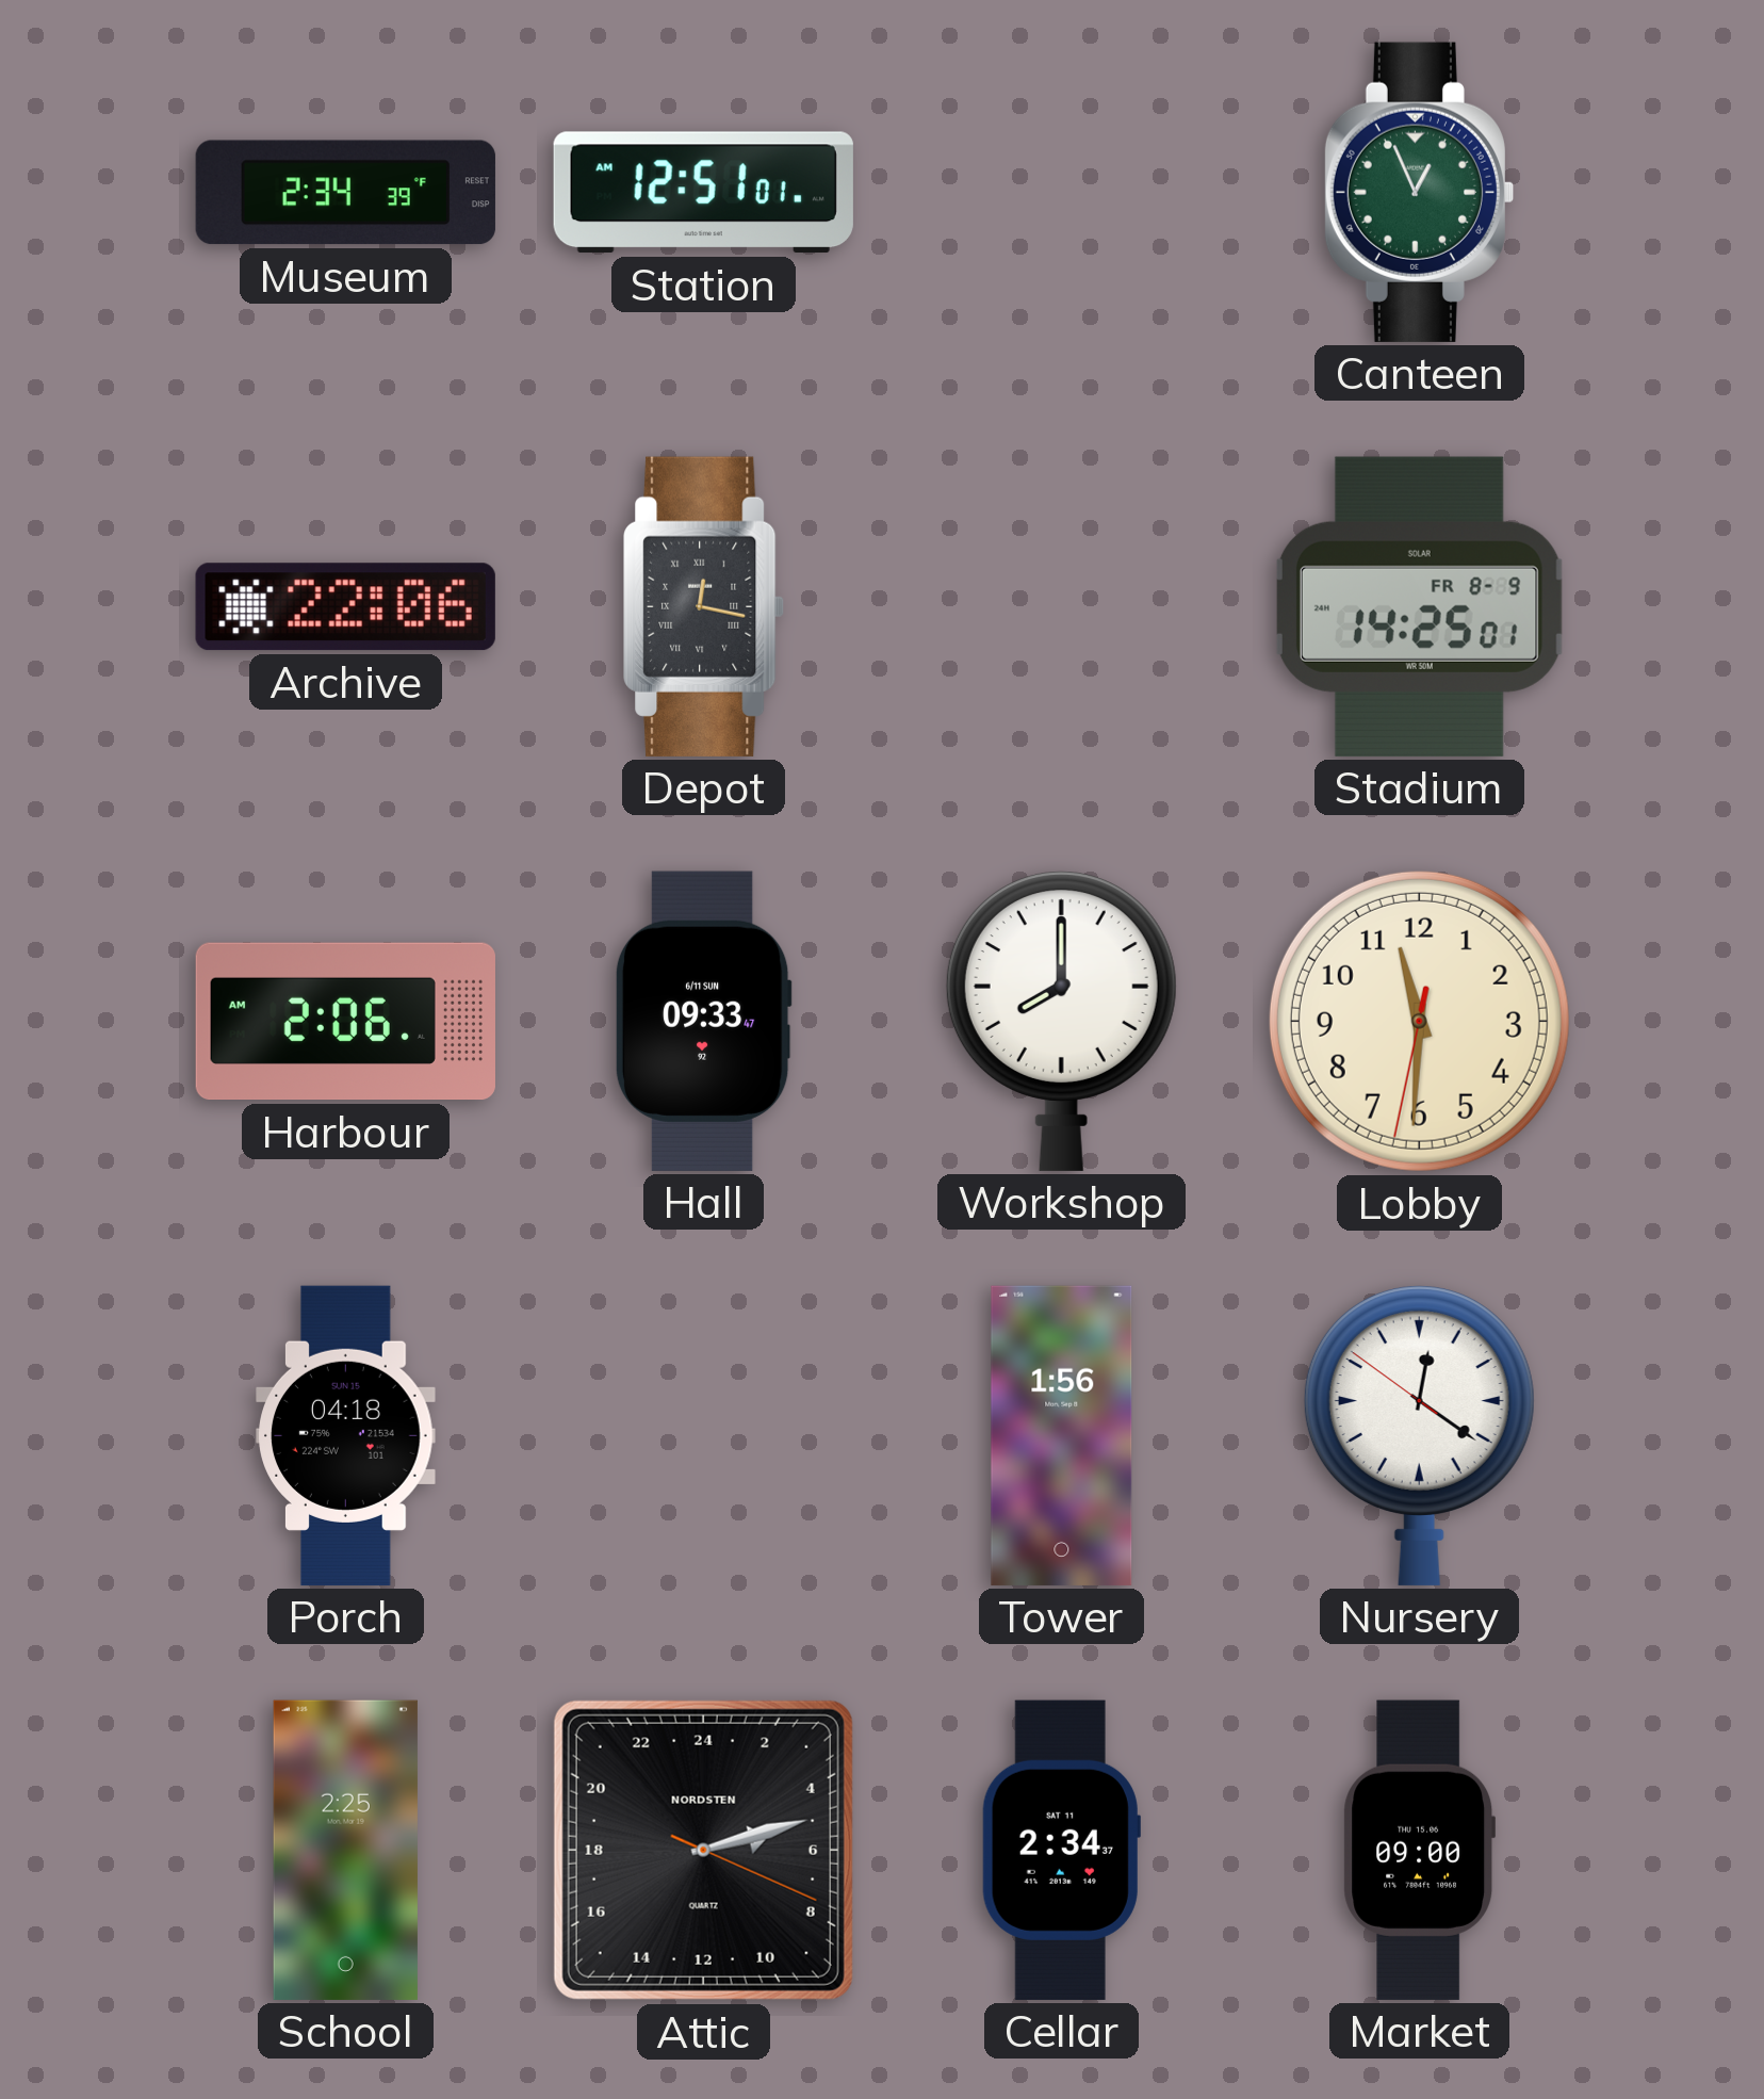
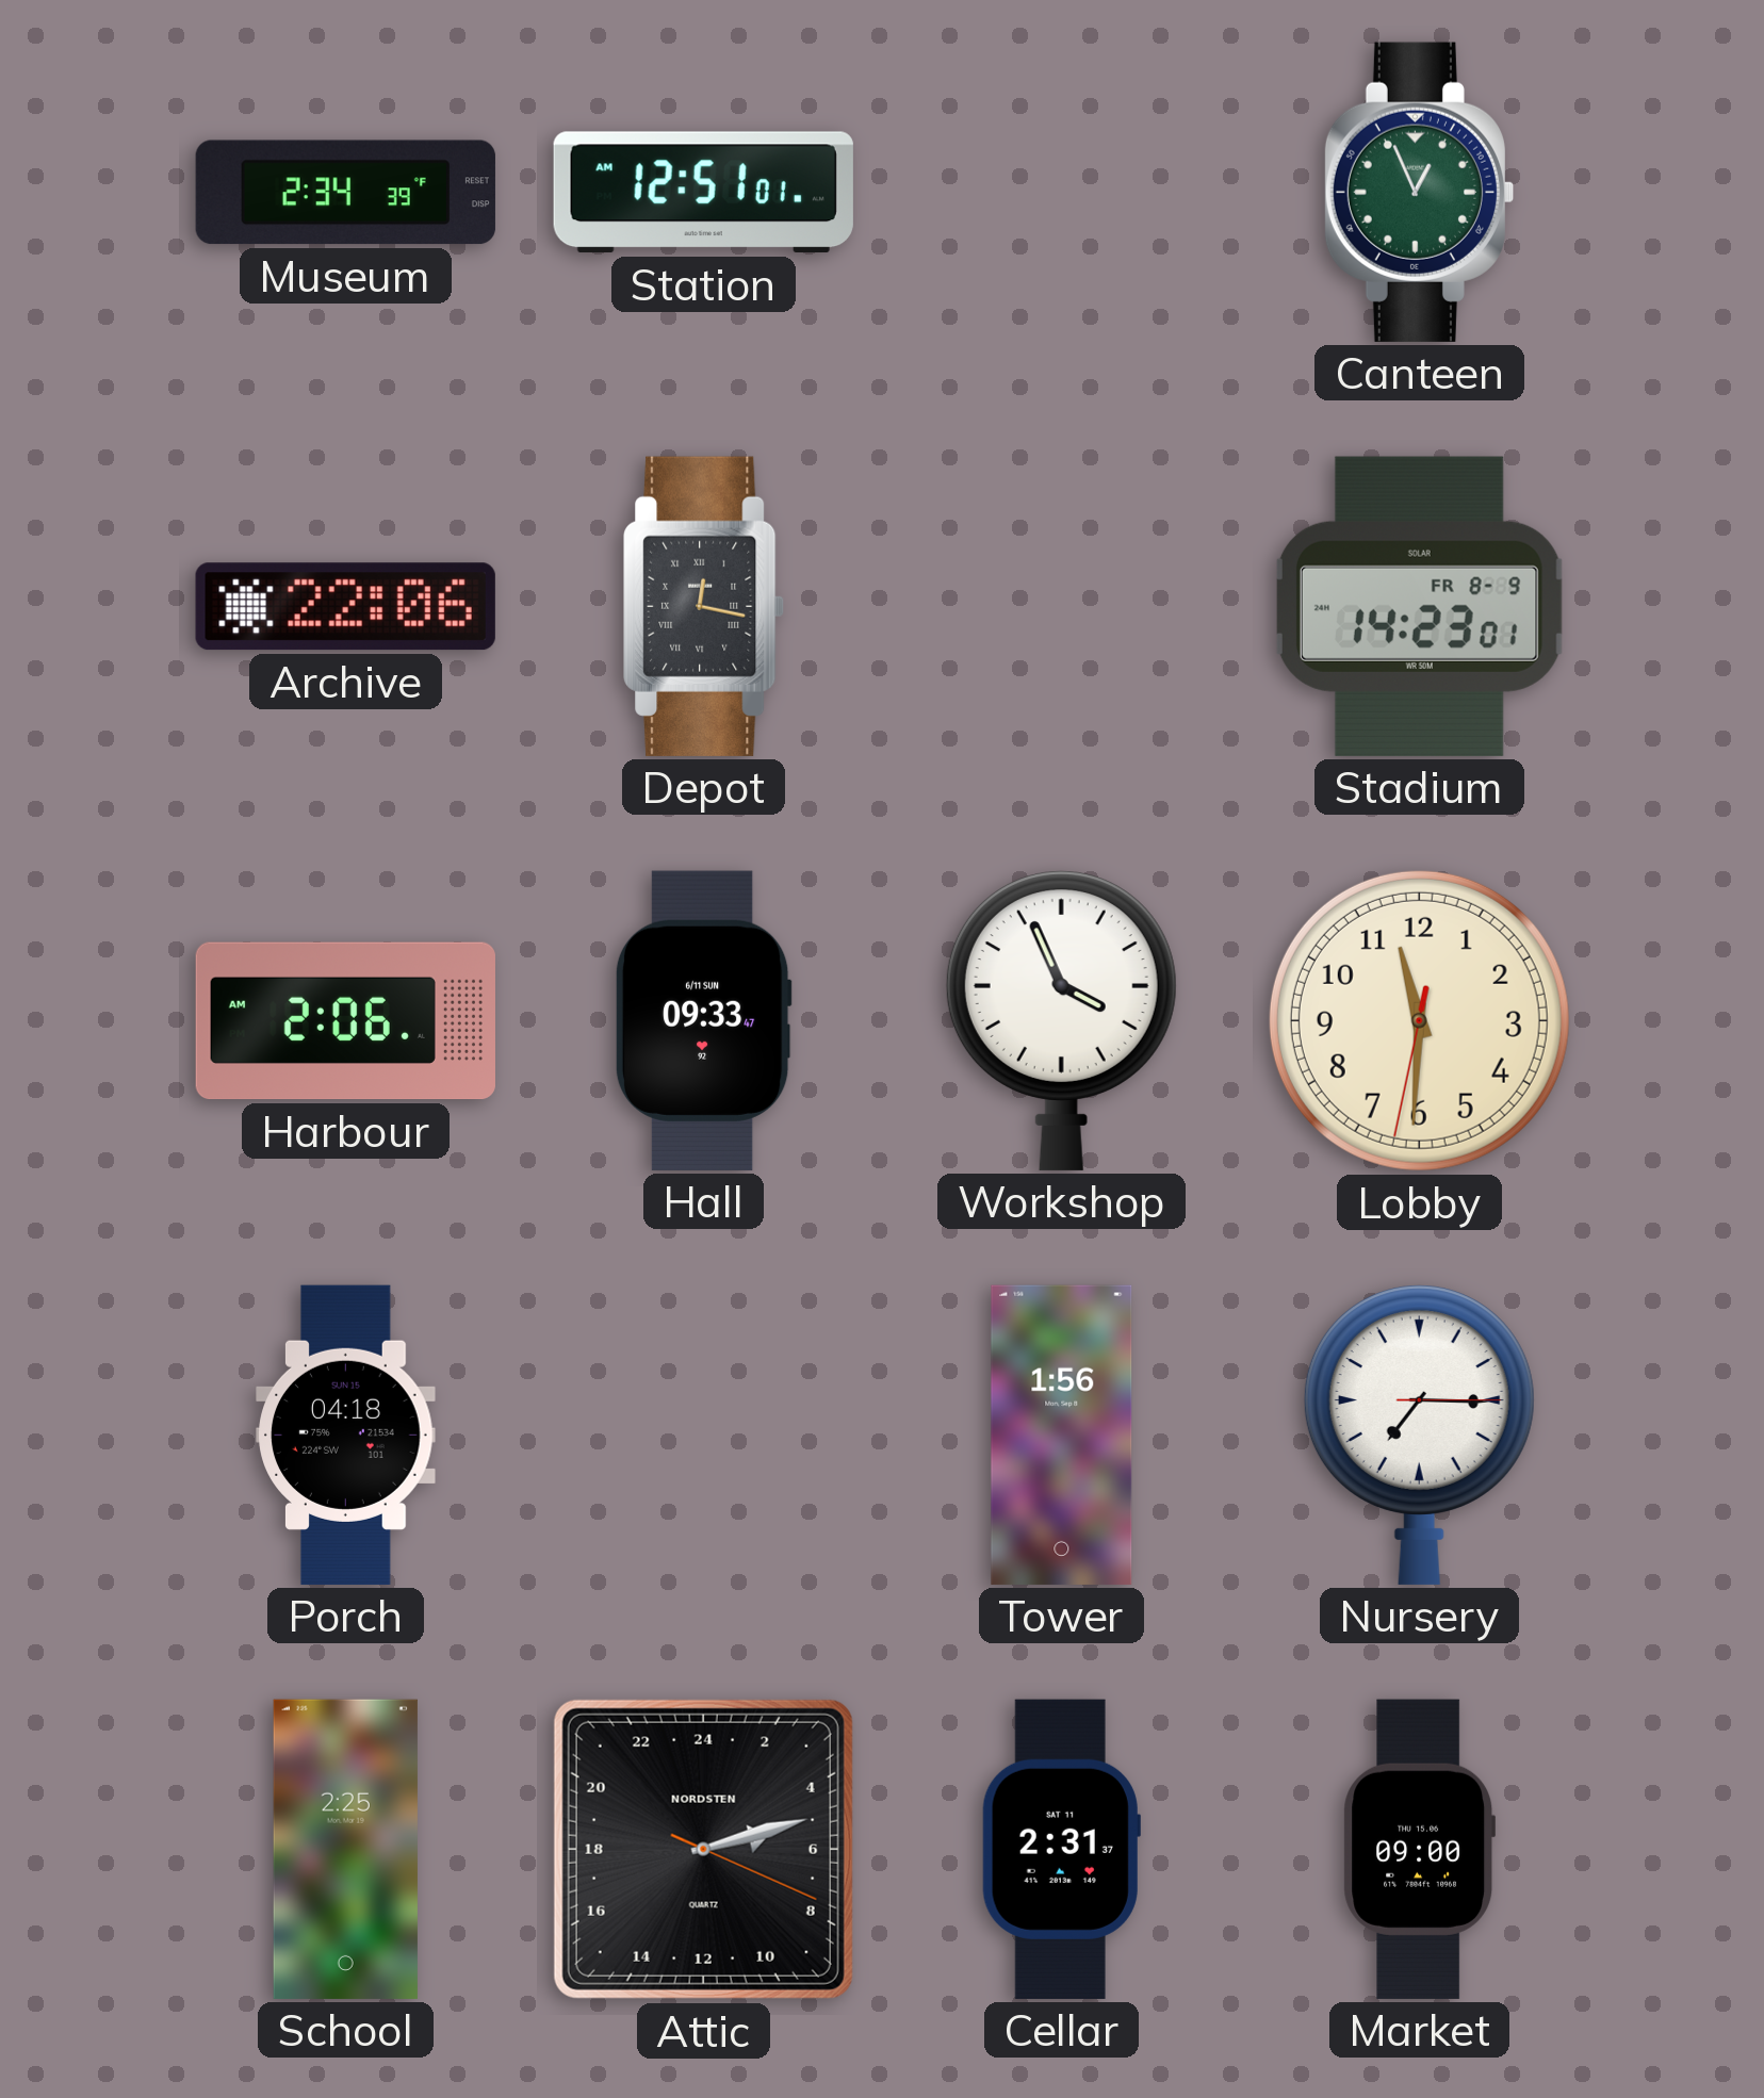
Stadium: 14:25 -> 14:23
Workshop: 8:00 -> 3:56
Nursery: 12:20 -> 7:15
Cellar: 2:34 -> 2:31
